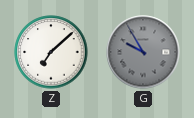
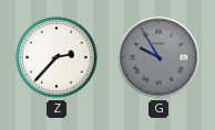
Z: 7:08 -> 2:37
